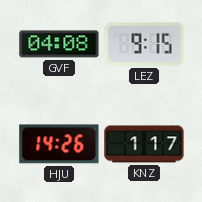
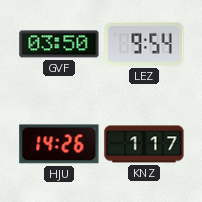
GVF: 04:08 -> 03:50
LEZ: 9:15 -> 9:54
